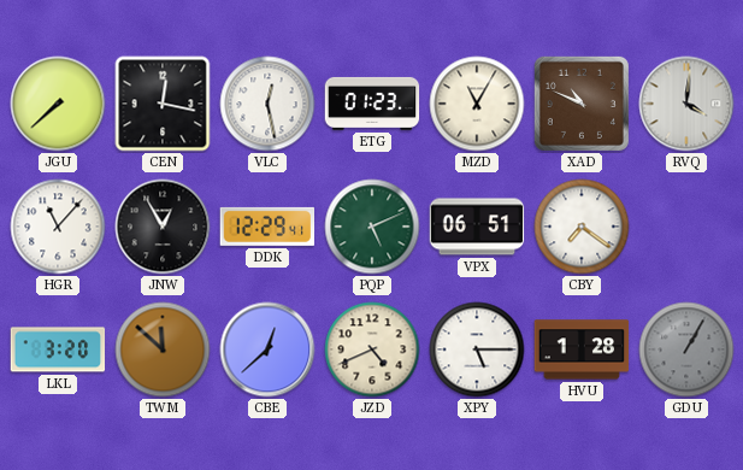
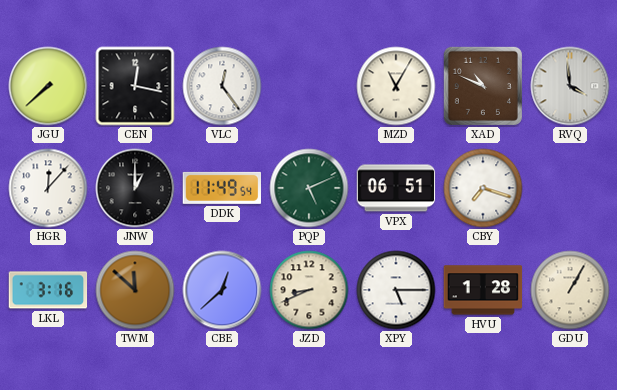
VLC: 12:28 -> 12:24
ETG: 01:23 -> none
RVQ: 4:01 -> 3:59
HGR: 11:07 -> 12:07
JNW: 12:55 -> 1:00
DDK: 12:29 -> 11:49
CBY: 7:21 -> 7:18
LKL: 3:20 -> 3:16
JZD: 4:41 -> 8:41
GDU dial: grey -> cream
